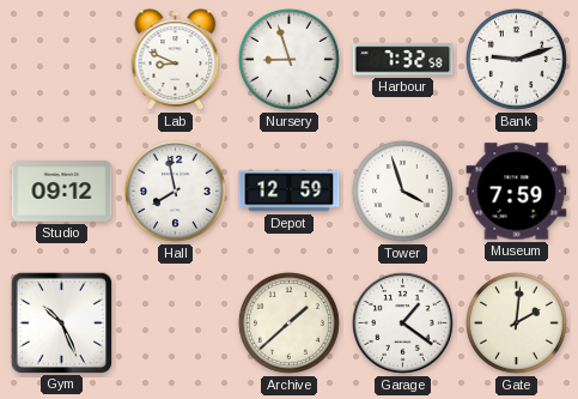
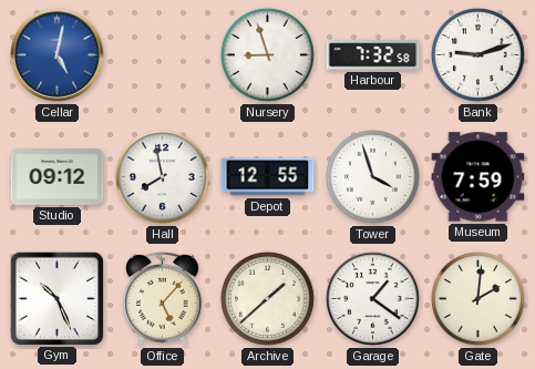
Cellar: none -> 5:02
Lab: 8:49 -> none
Depot: 12:59 -> 12:55
Office: none -> 5:07
